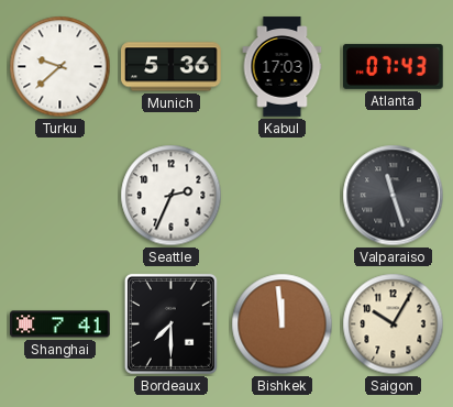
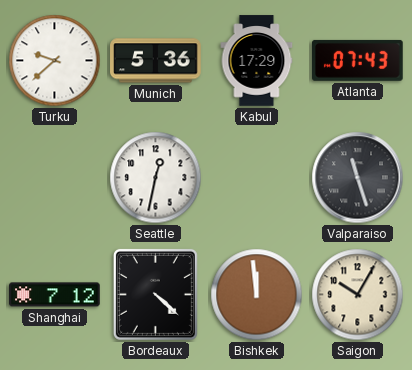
Kabul: 17:03 -> 17:29
Seattle: 2:34 -> 12:32
Shanghai: 7:41 -> 7:12
Bordeaux: 7:30 -> 4:22
